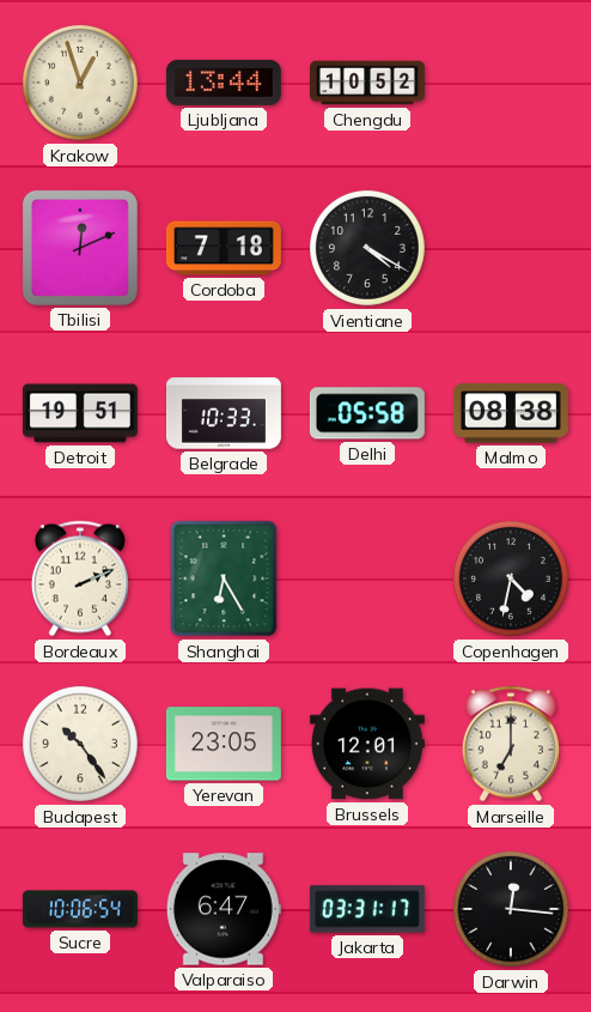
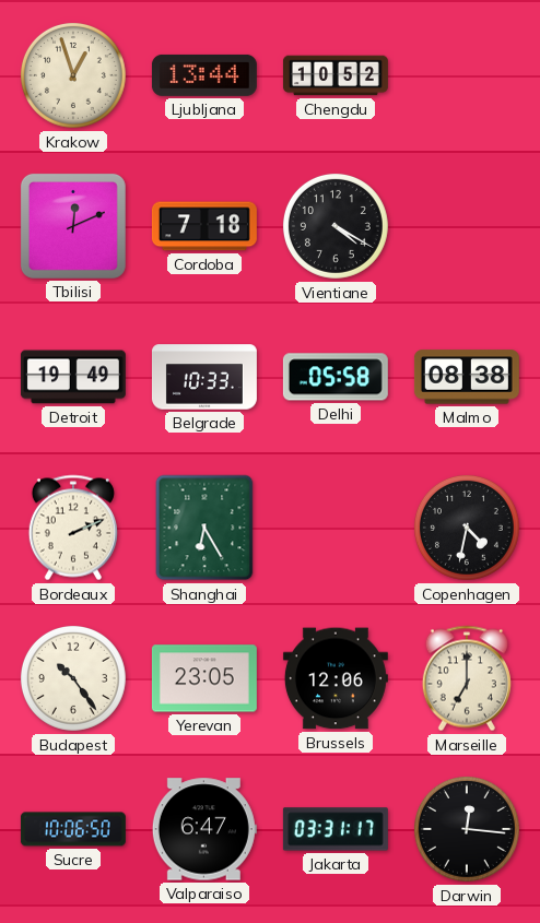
Detroit: 19:51 -> 19:49
Brussels: 12:01 -> 12:06
Sucre: 10:06:54 -> 10:06:50
